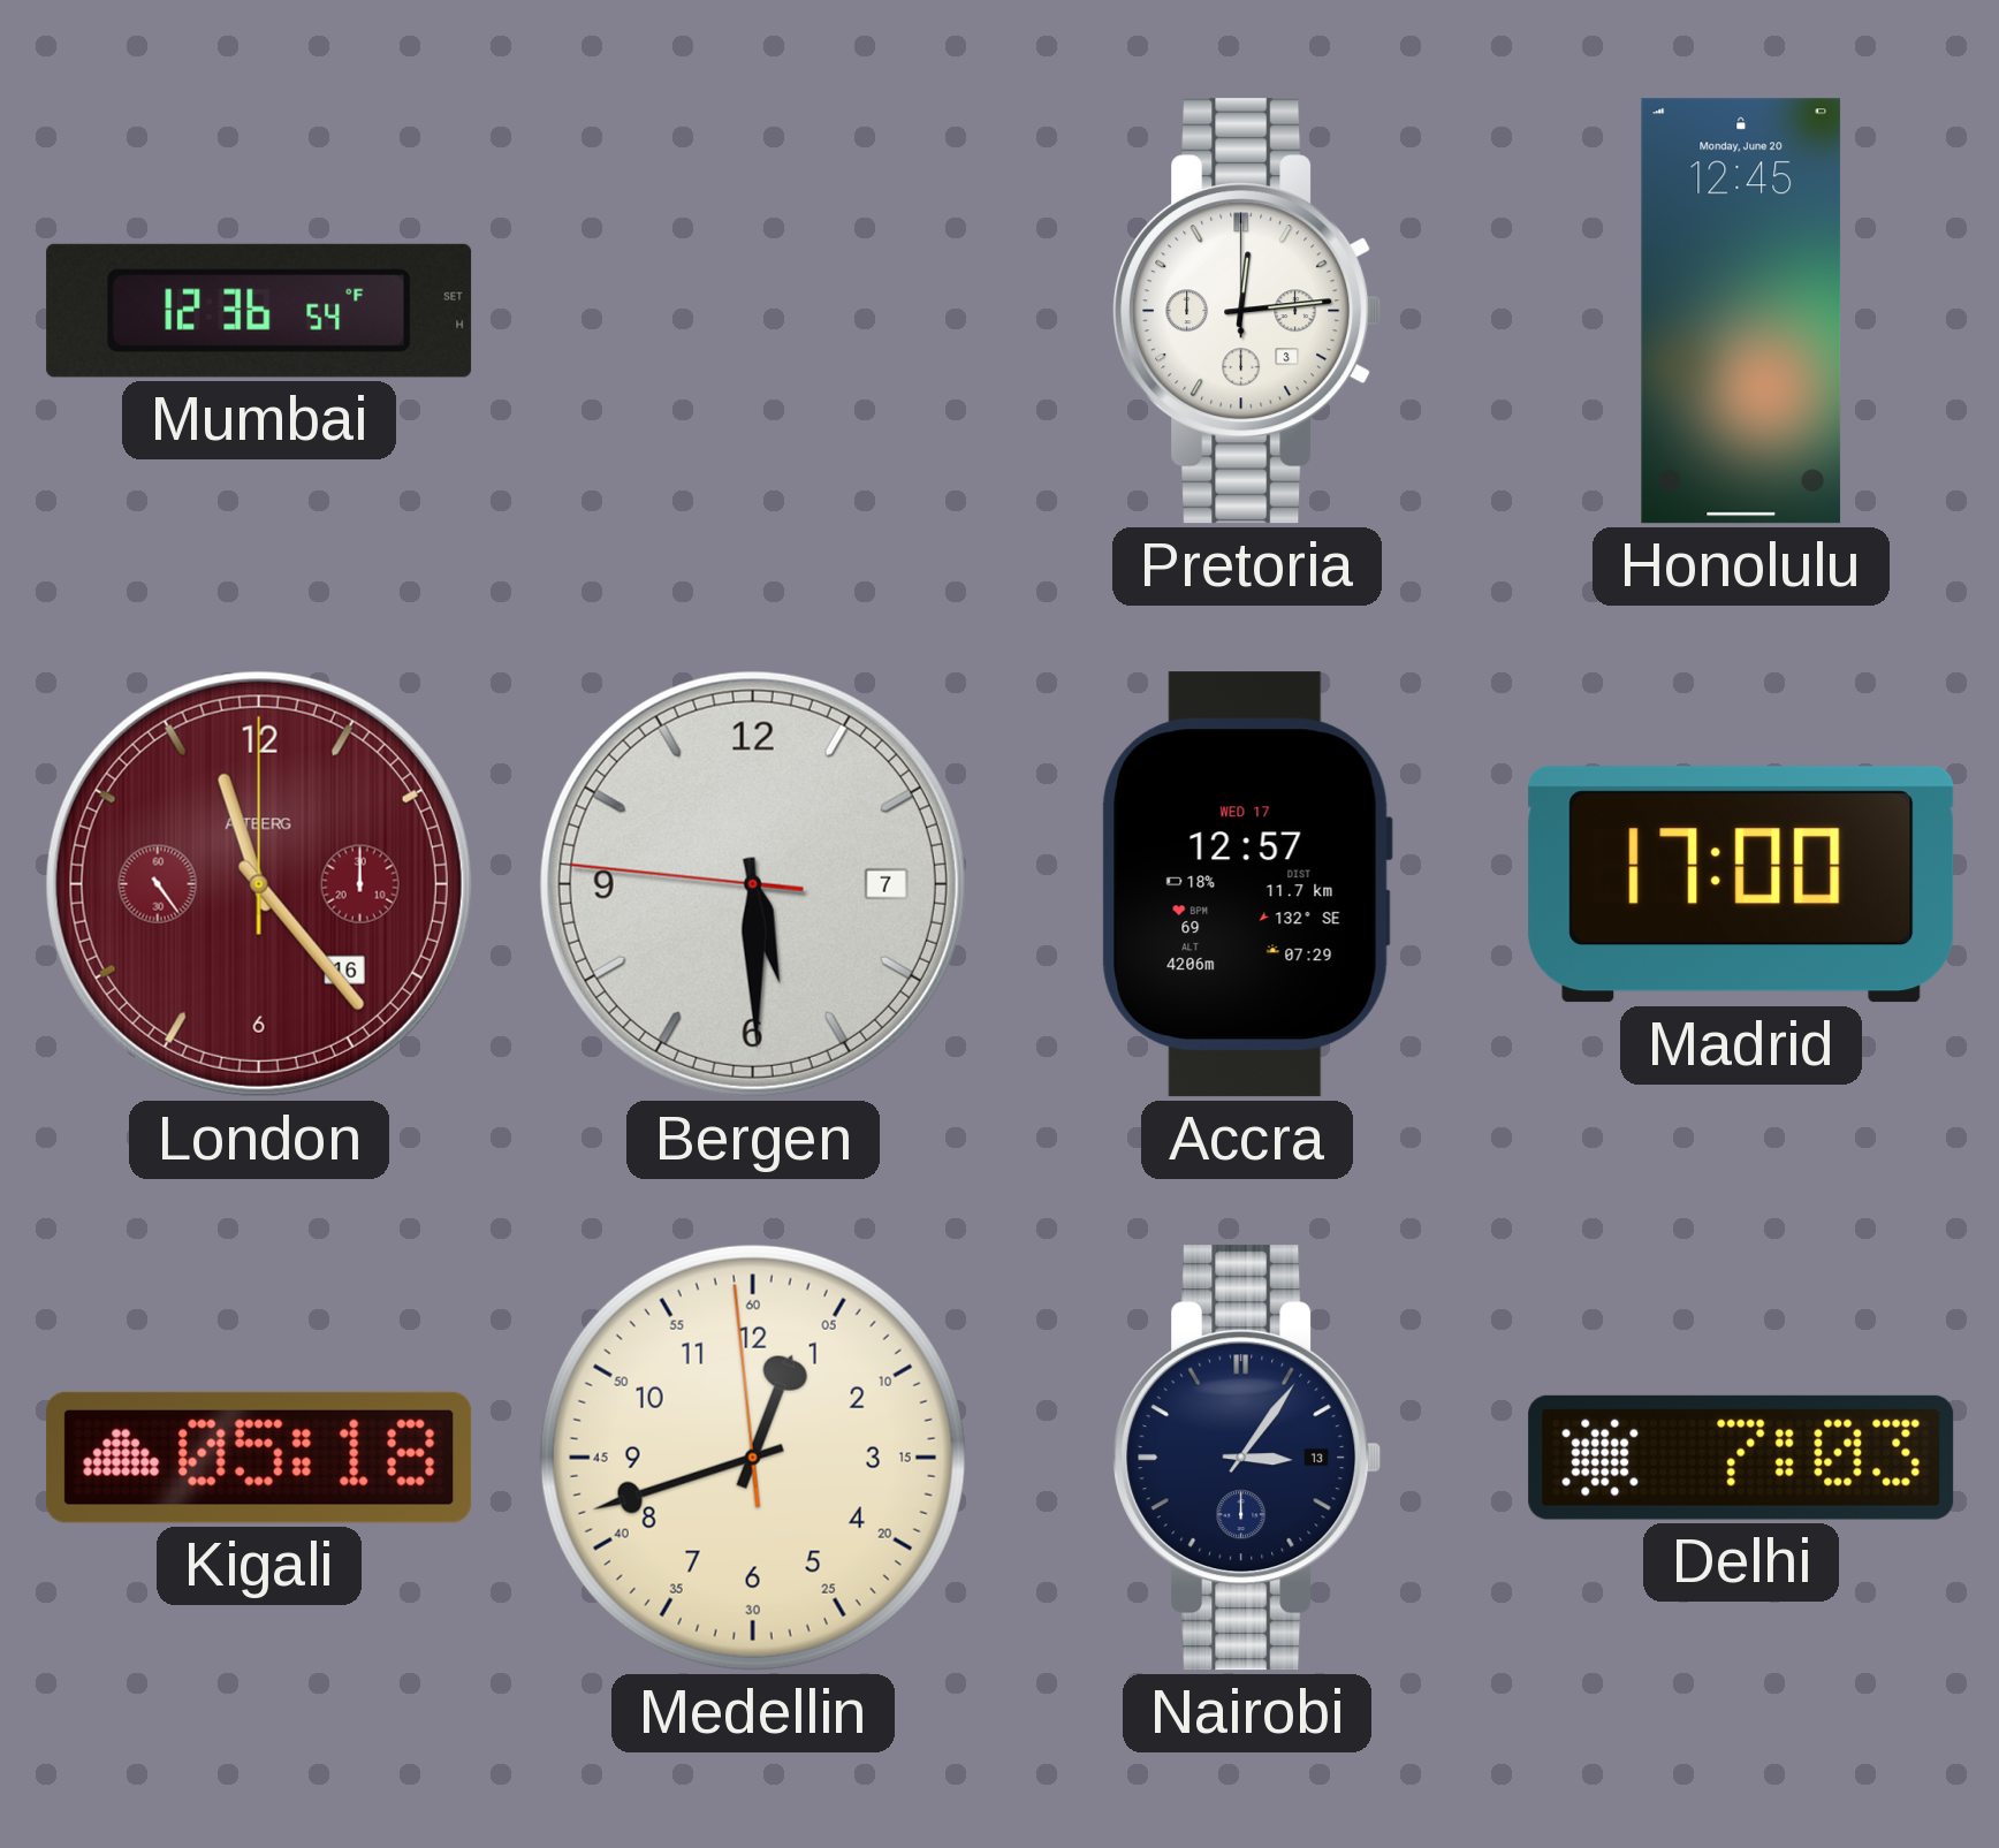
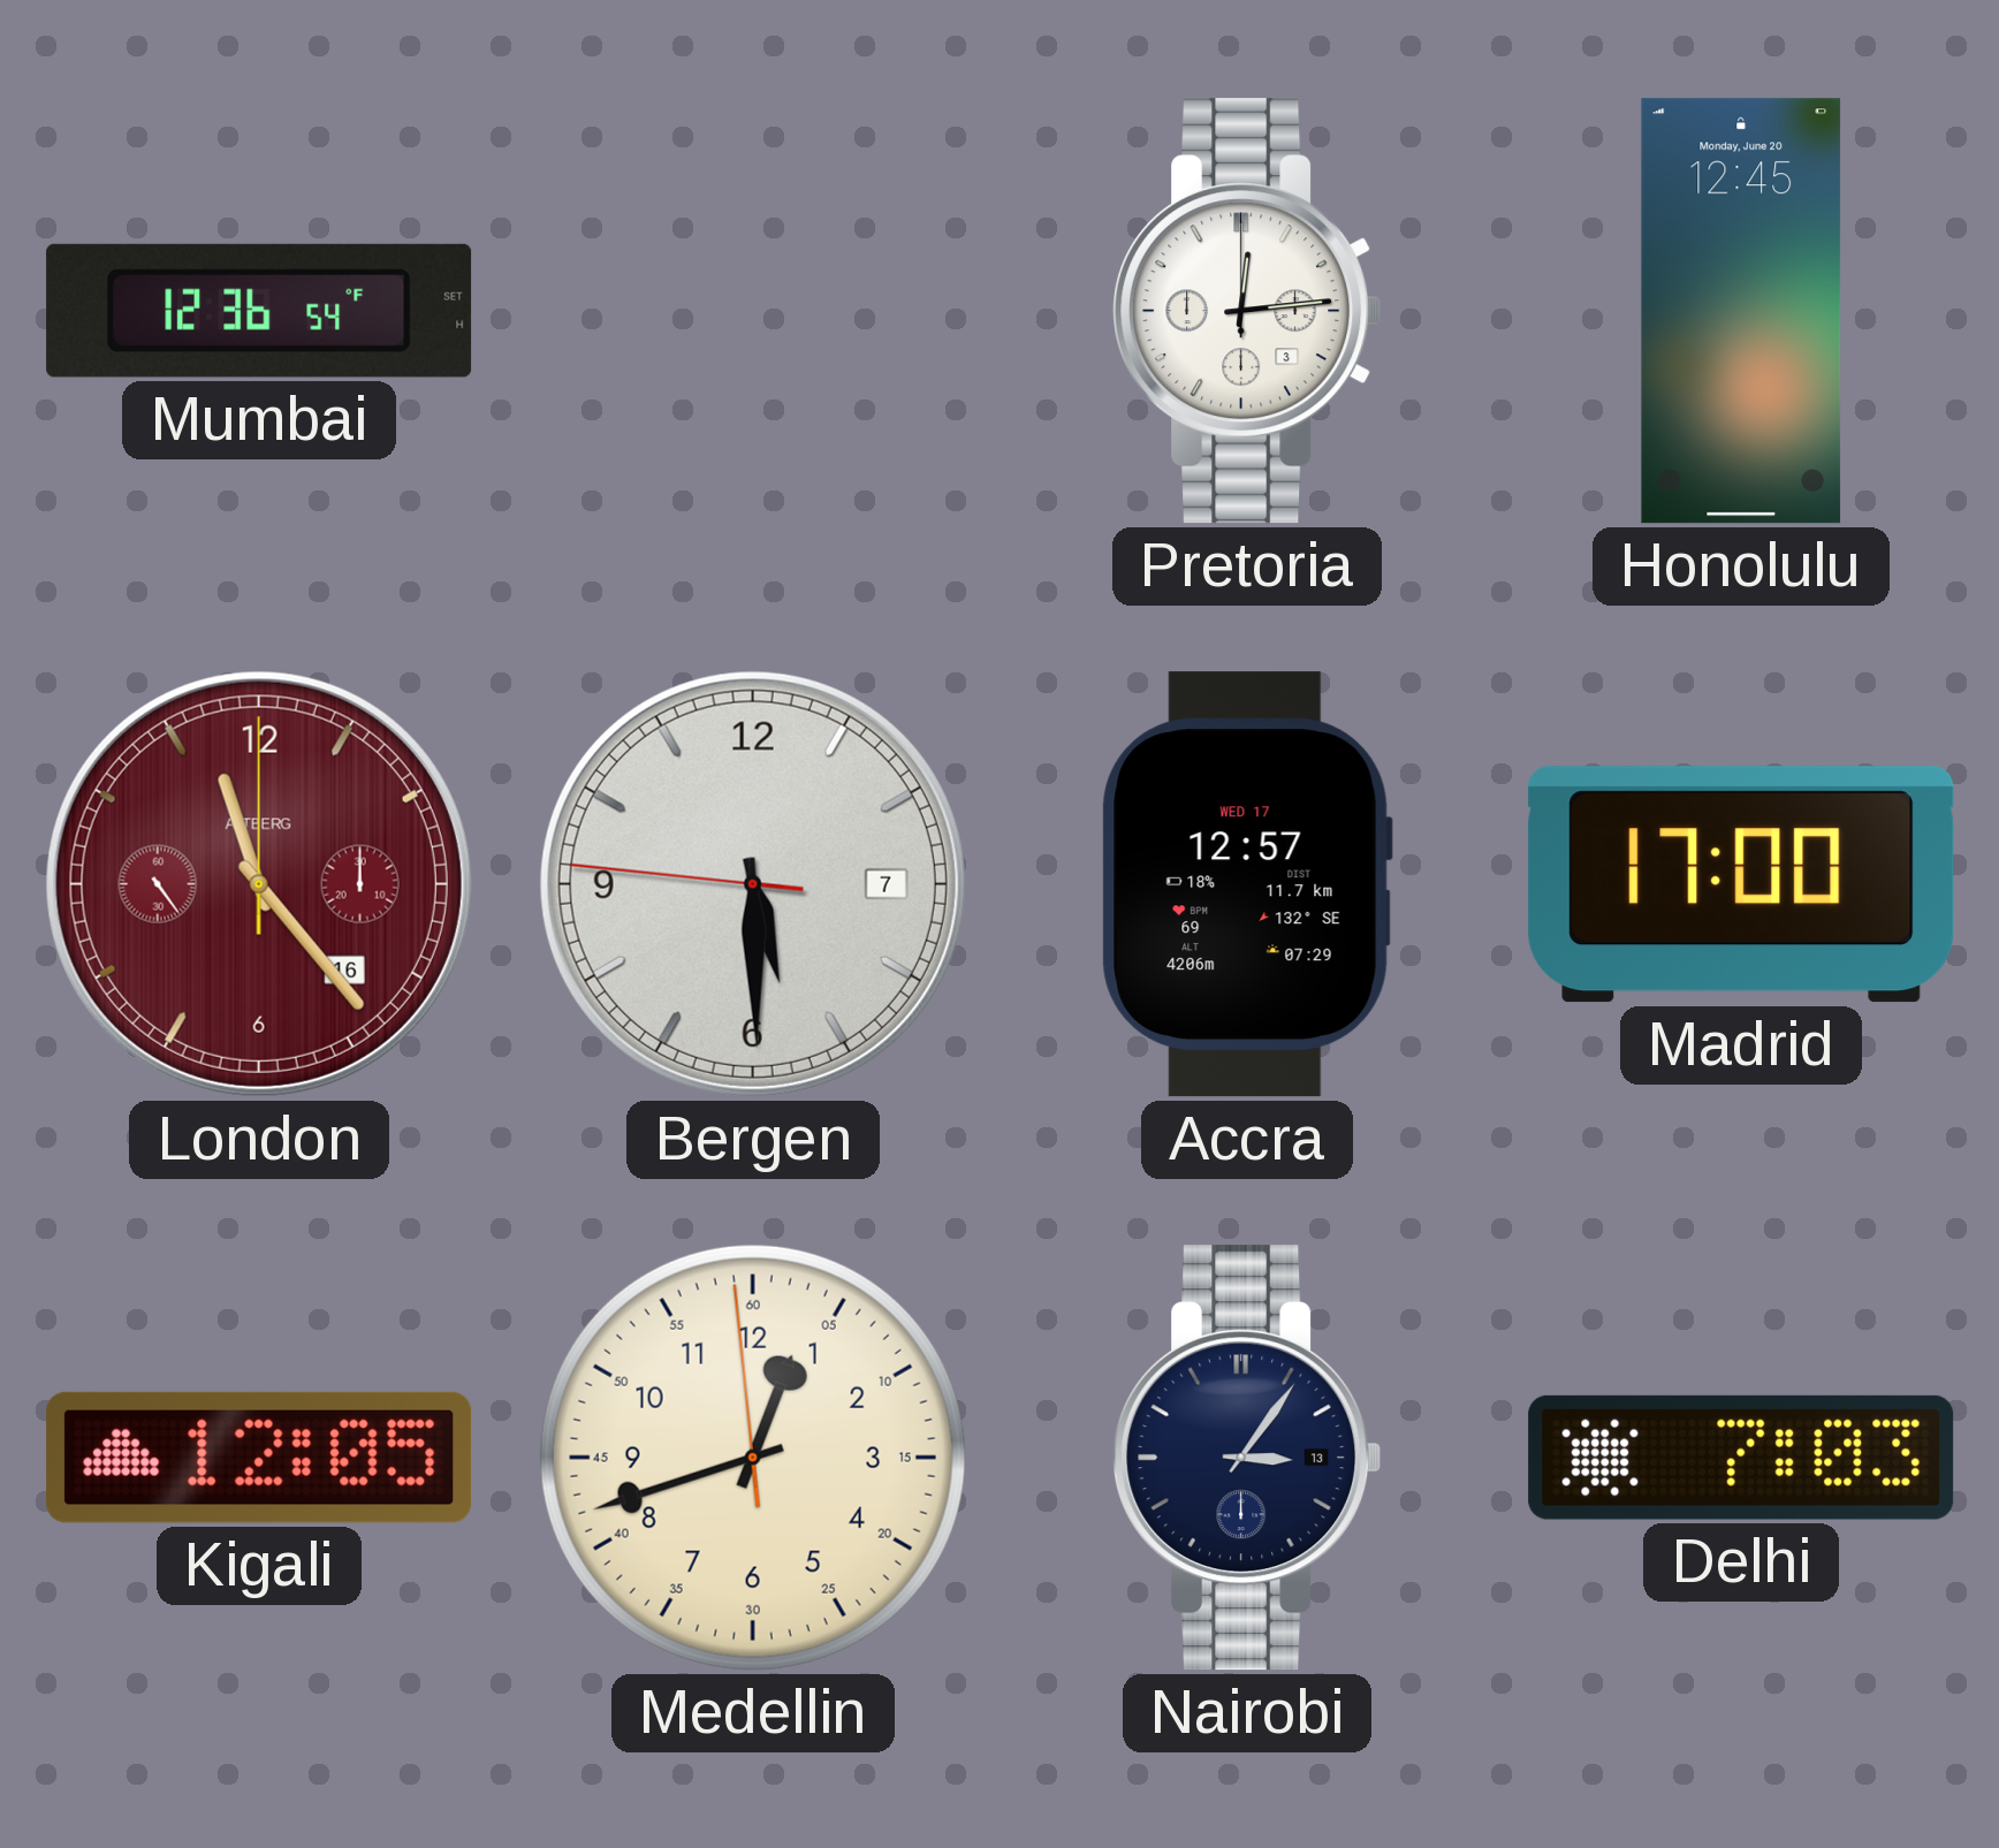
Kigali: 05:18 -> 12:05
